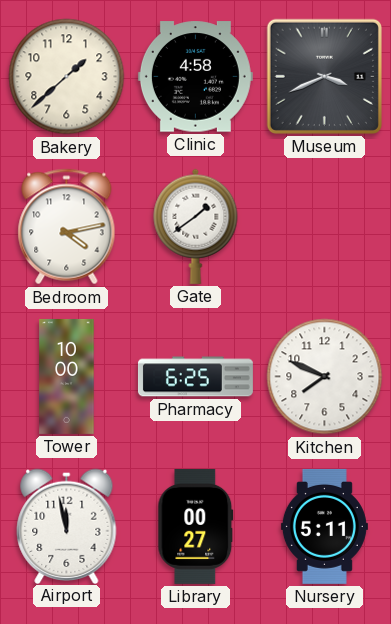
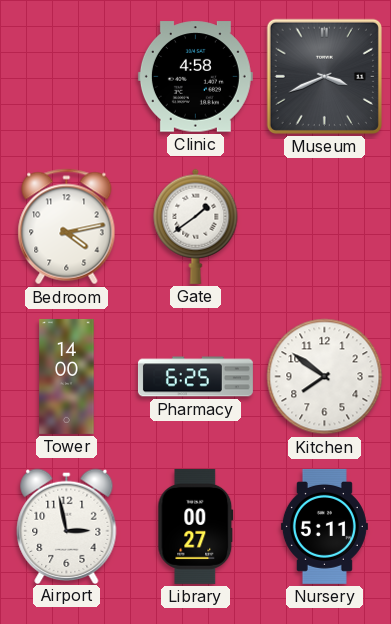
Bakery: 1:38 -> none
Tower: 10:00 -> 14:00
Kitchen: 7:49 -> 7:51
Airport: 11:58 -> 2:58
